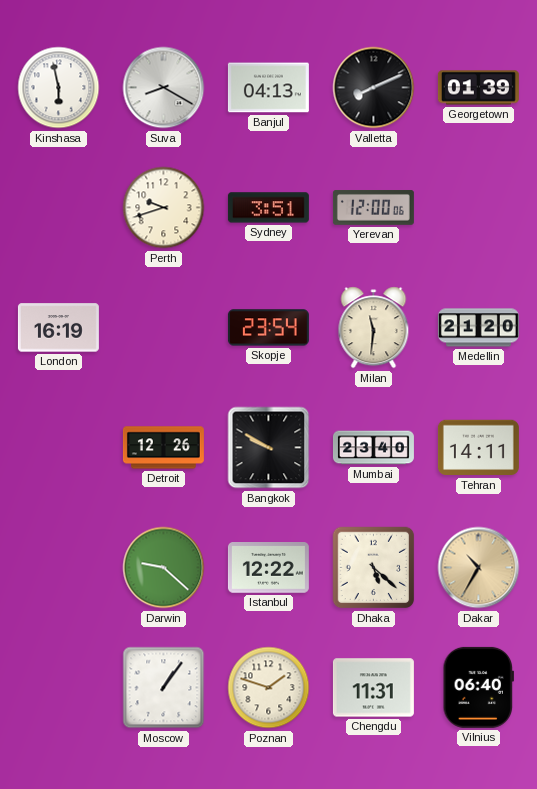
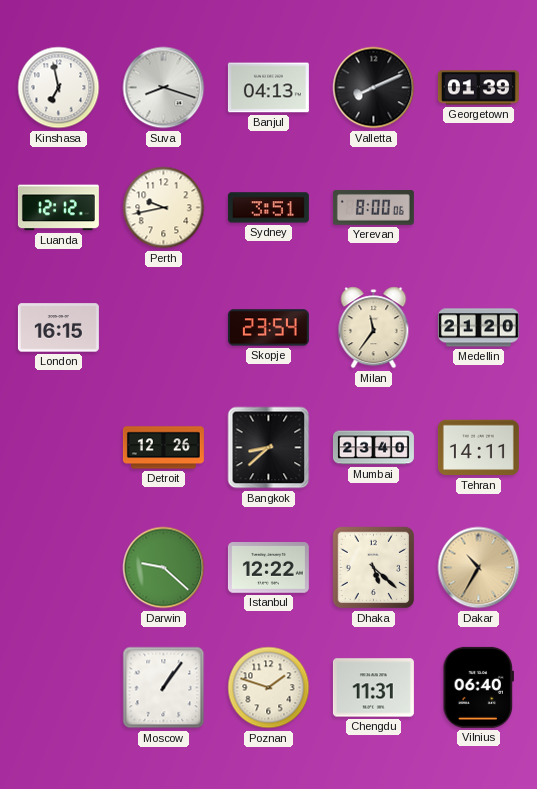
Kinshasa: 5:58 -> 6:58
Suva: 8:20 -> 8:18
Luanda: none -> 12:12
Perth: 9:42 -> 9:43
Yerevan: 12:00 -> 8:00
London: 16:19 -> 16:15
Milan: 11:31 -> 11:36
Bangkok: 9:50 -> 8:38
